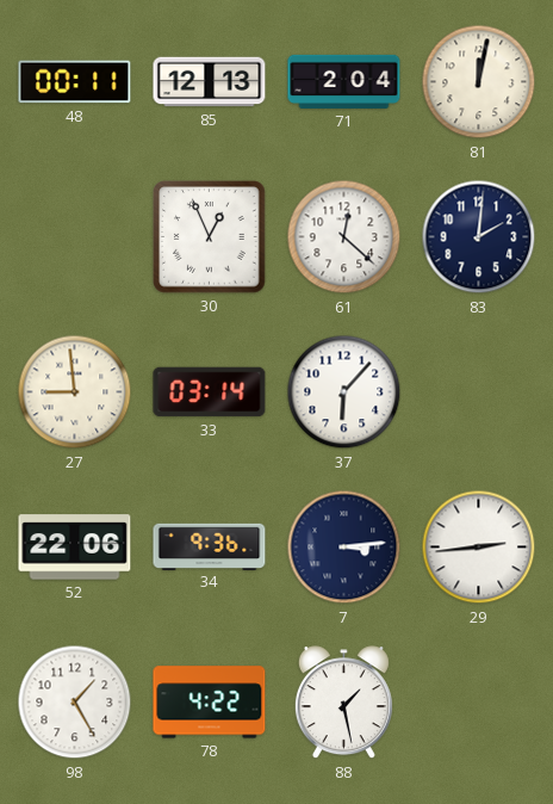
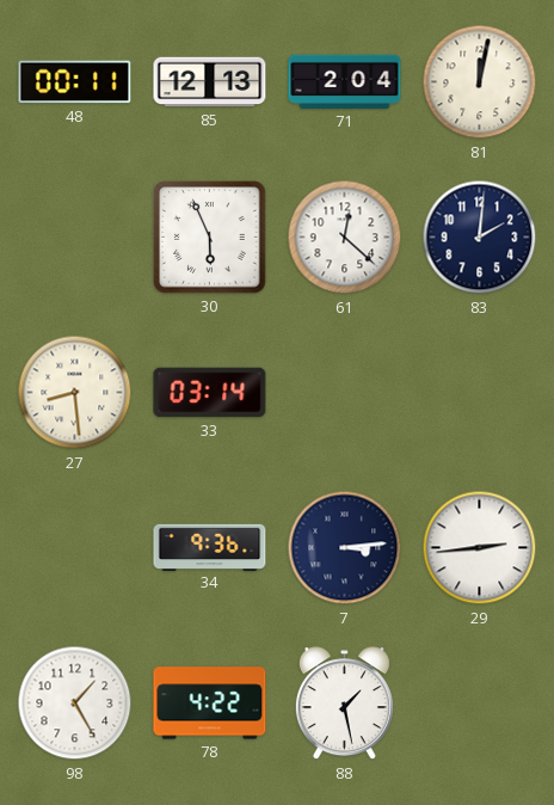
30: 12:56 -> 5:56
27: 8:59 -> 8:29
37: 6:07 -> none
52: 22:06 -> none
